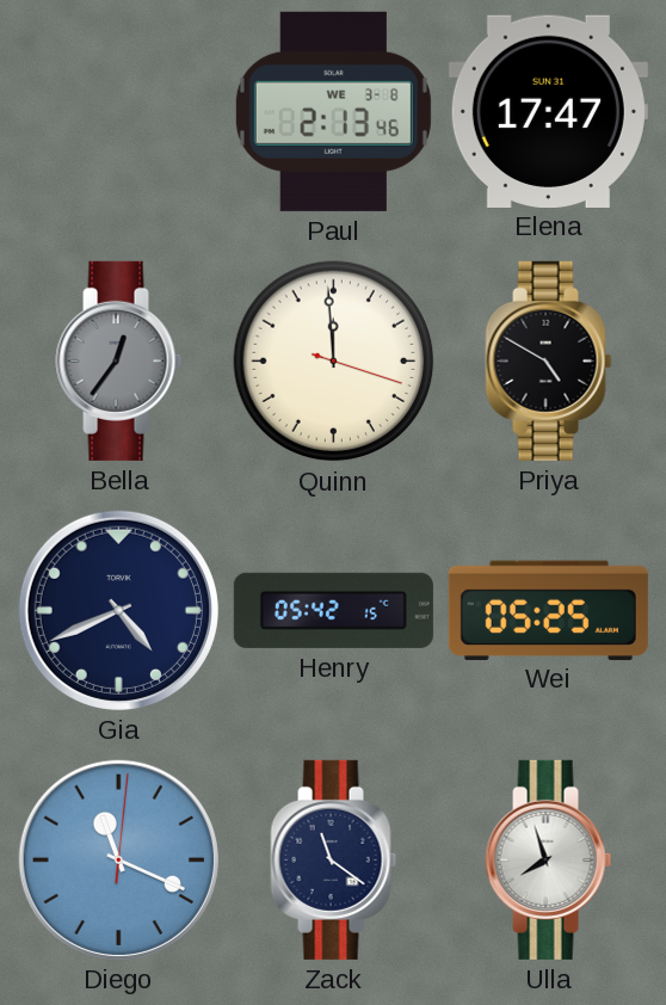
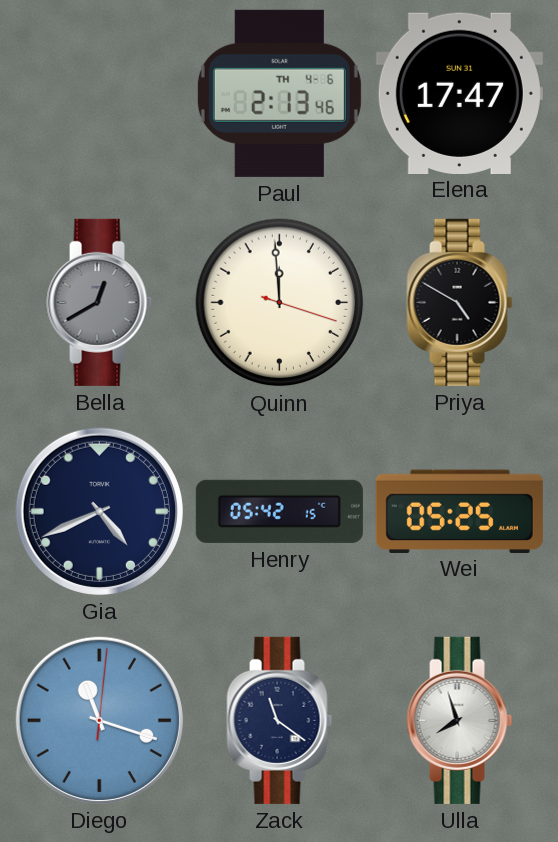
Paul date: WE 3-8 -> TH 4-6
Bella: 12:36 -> 12:40
Diego: 11:19 -> 11:18
